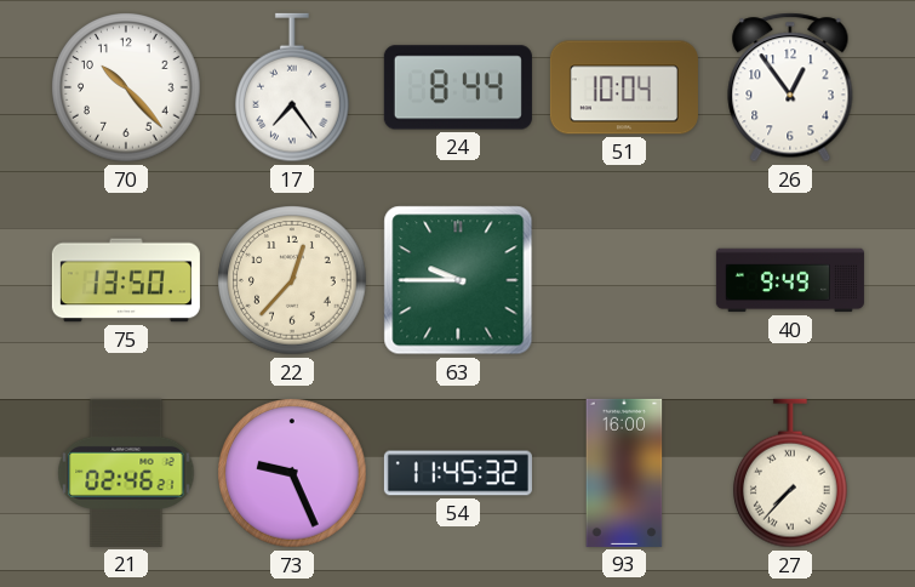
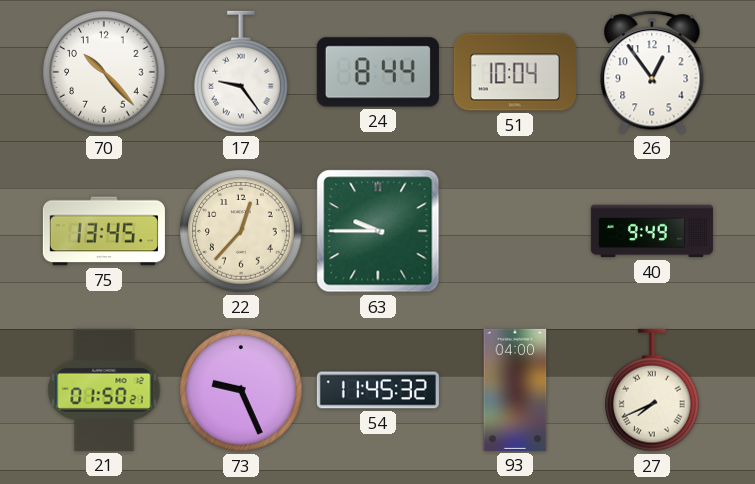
17: 7:24 -> 9:24
75: 13:50 -> 13:45
21: 02:46 -> 01:50
93: 16:00 -> 04:00
27: 7:37 -> 7:41
